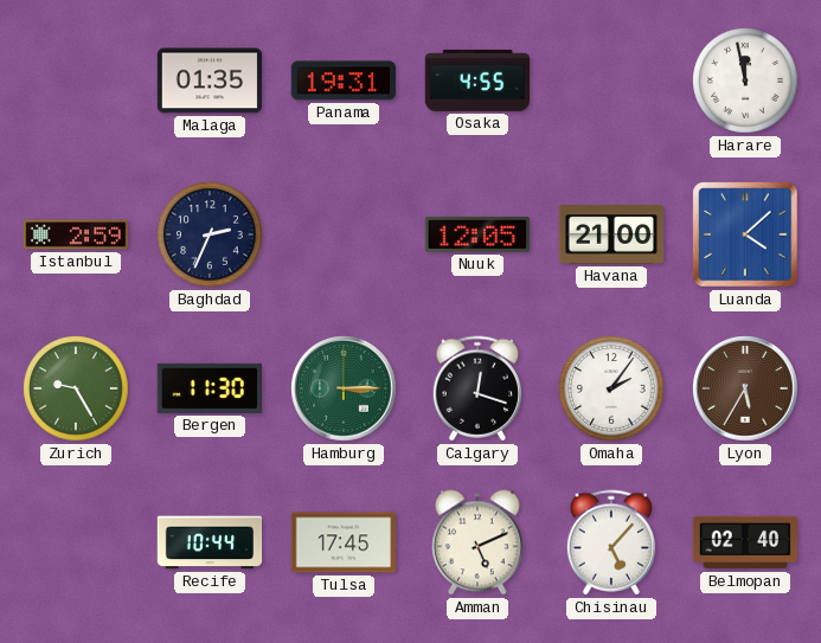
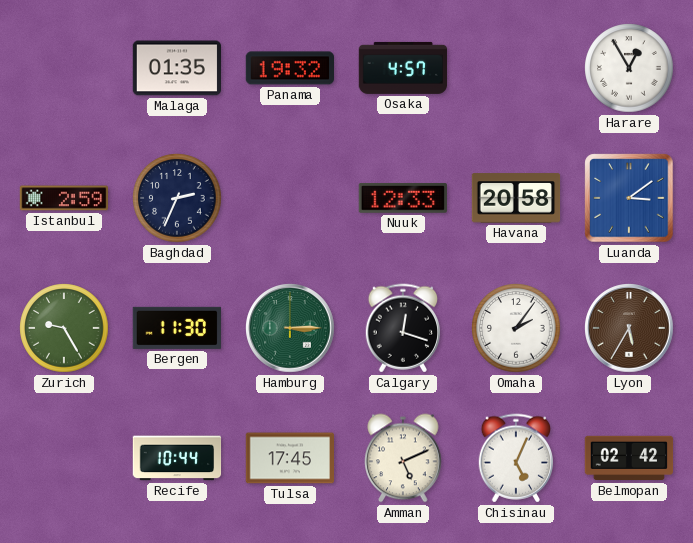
Panama: 19:31 -> 19:32
Osaka: 4:55 -> 4:57
Harare: 11:58 -> 12:55
Nuuk: 12:05 -> 12:33
Havana: 21:00 -> 20:58
Luanda: 4:08 -> 3:09
Chisinau: 5:07 -> 5:04
Belmopan: 02:40 -> 02:42
